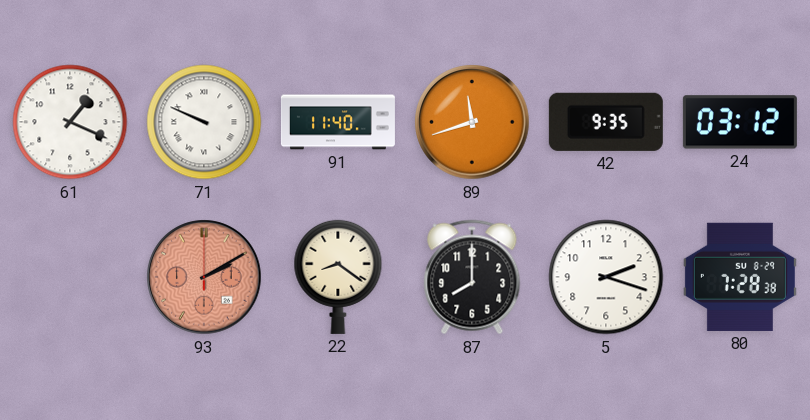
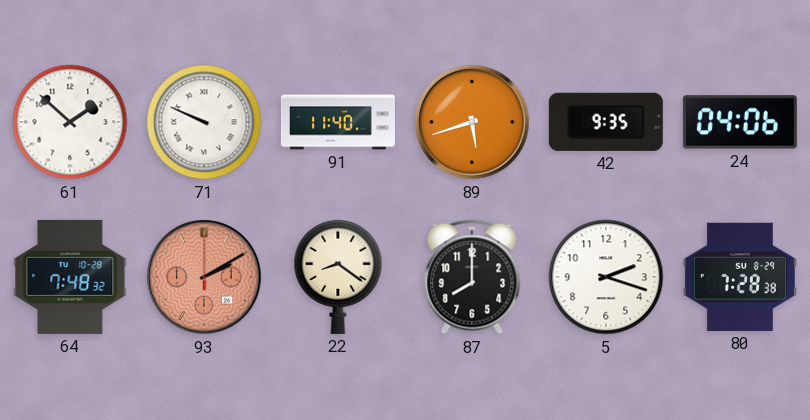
61: 1:19 -> 1:52
89: 11:42 -> 5:42
24: 03:12 -> 04:06
64: none -> 7:48
